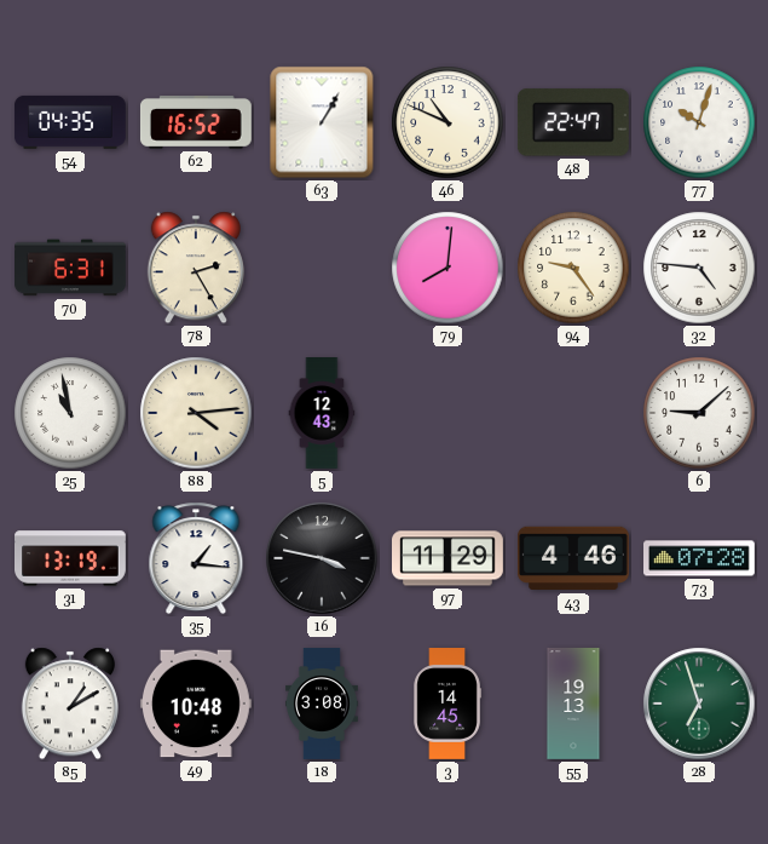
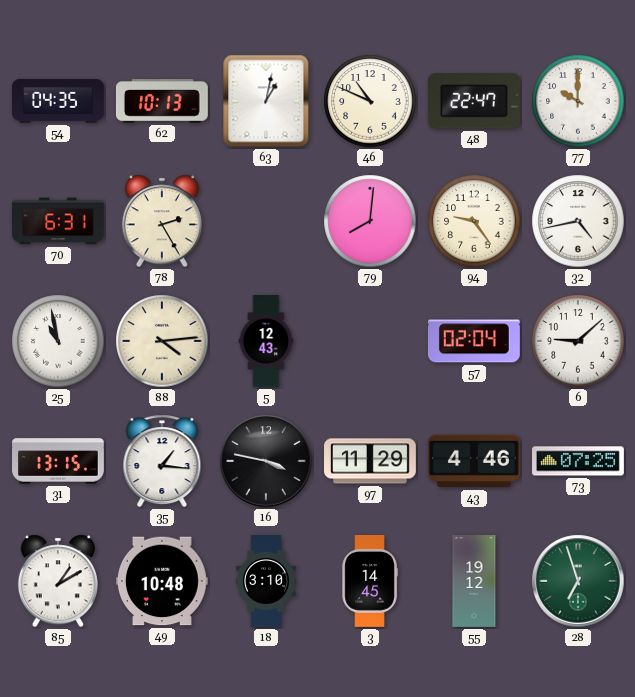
62: 16:52 -> 10:13
63: 1:05 -> 1:02
77: 10:03 -> 10:00
32: 4:46 -> 4:43
57: none -> 02:04
31: 13:19 -> 13:15
73: 07:28 -> 07:25
18: 3:08 -> 3:10
55: 19:13 -> 19:12
